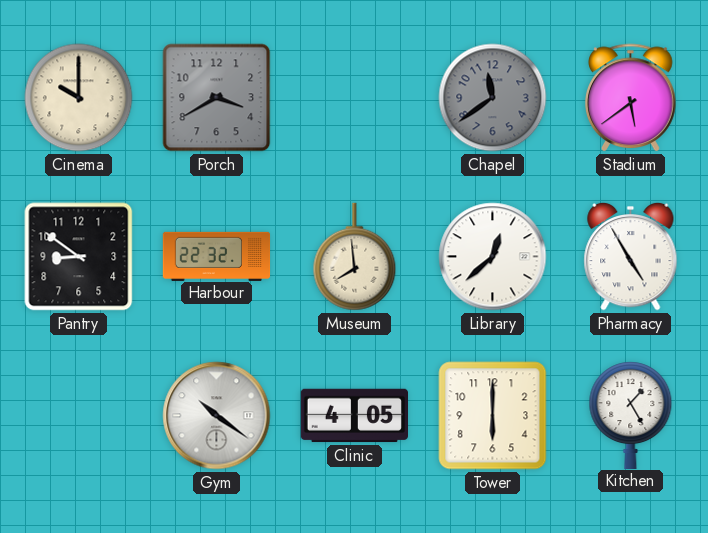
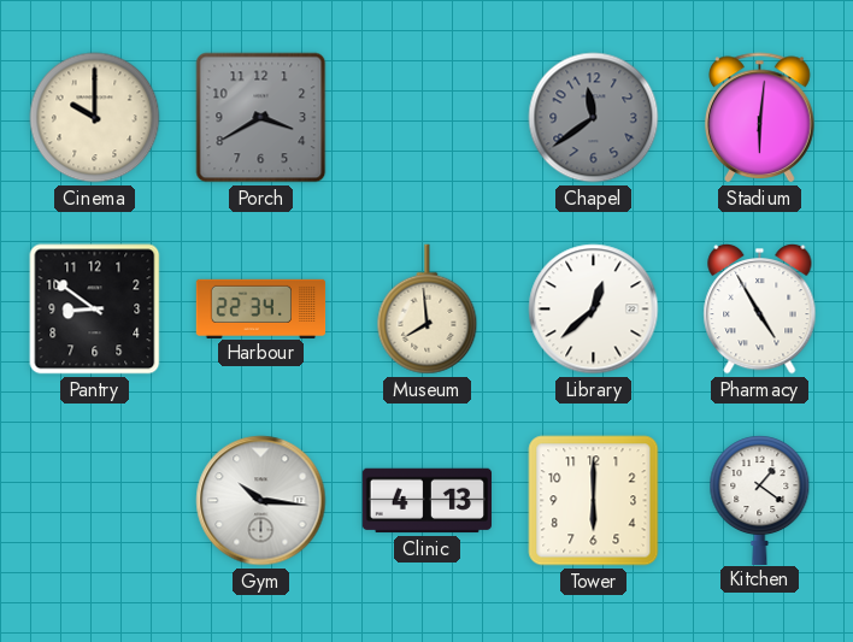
Stadium: 5:39 -> 6:01
Harbour: 22:32 -> 22:34
Gym: 10:21 -> 10:16
Clinic: 4:05 -> 4:13
Kitchen: 1:25 -> 1:21
